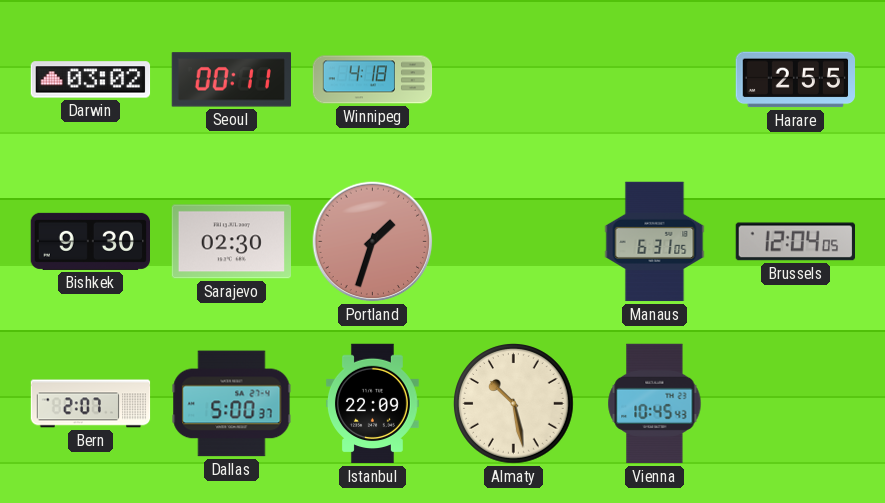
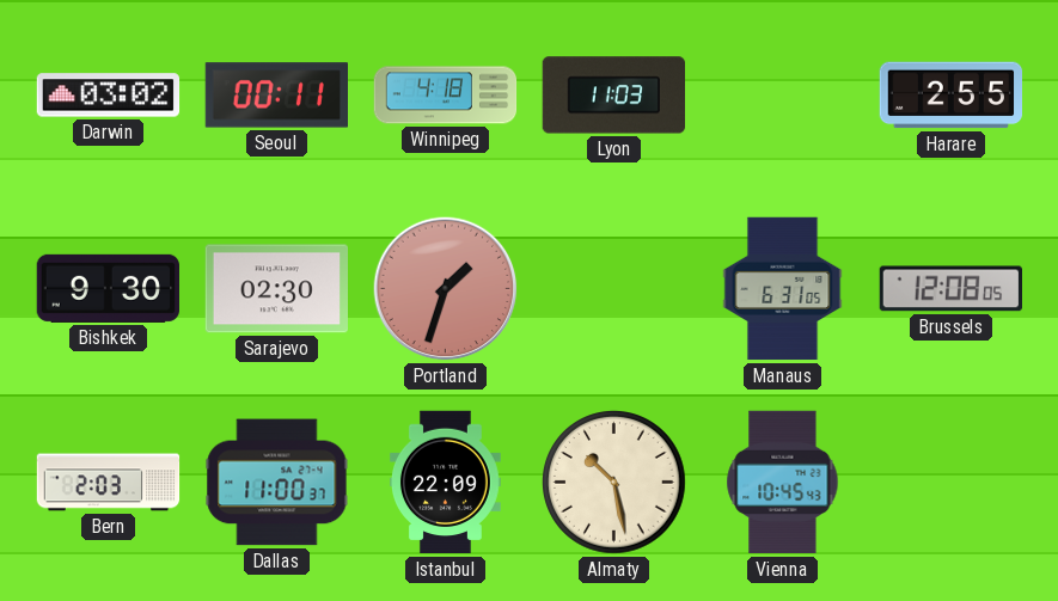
Lyon: none -> 11:03
Brussels: 12:04 -> 12:08
Bern: 2:07 -> 2:03
Dallas: 5:00 -> 11:00
